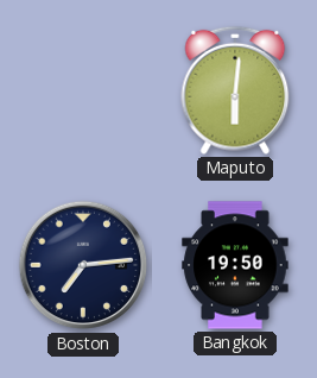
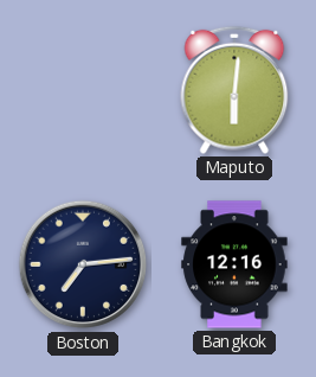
Bangkok: 19:50 -> 12:16
